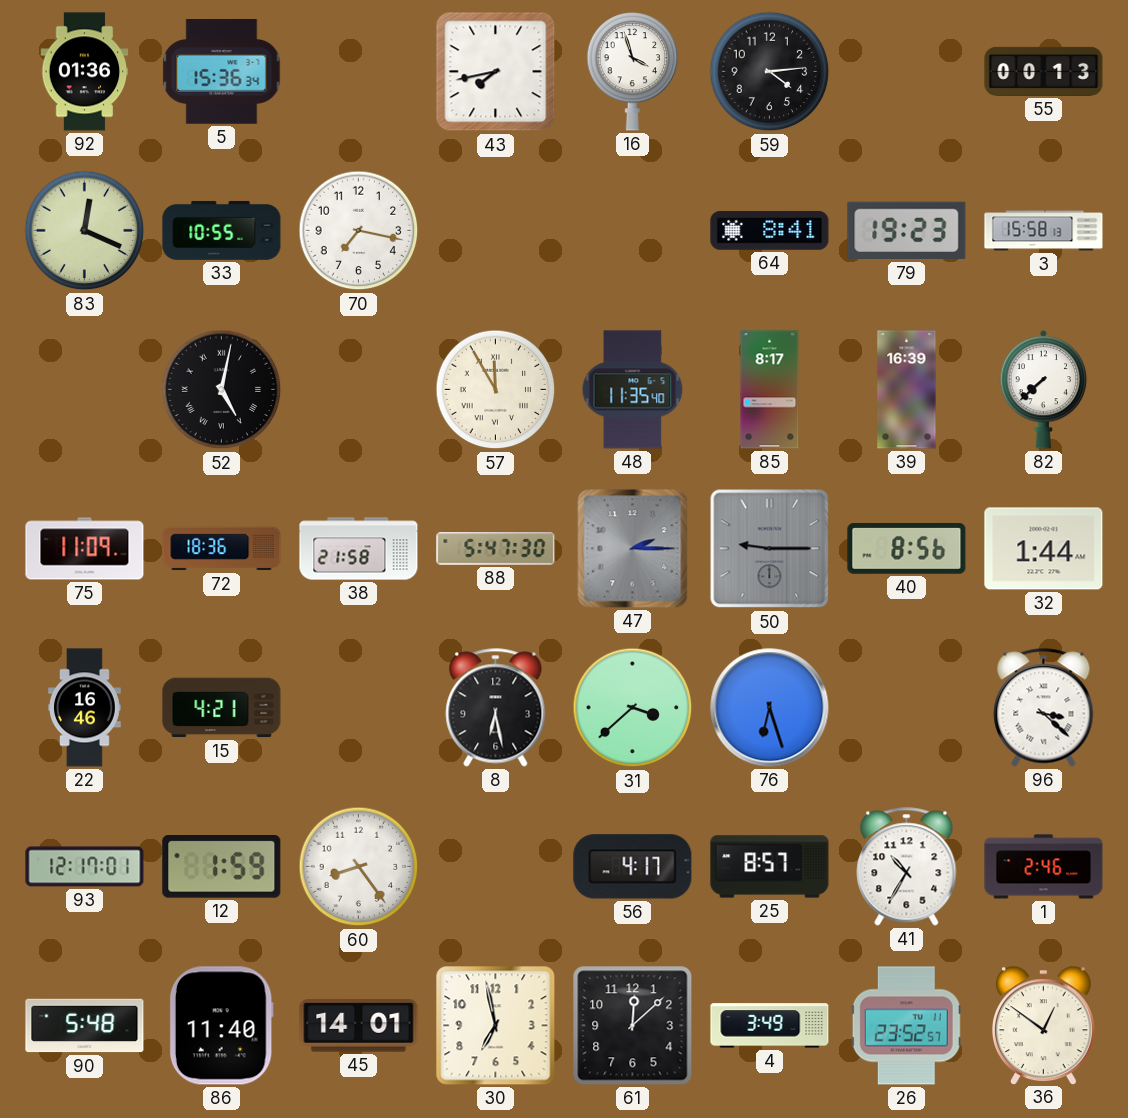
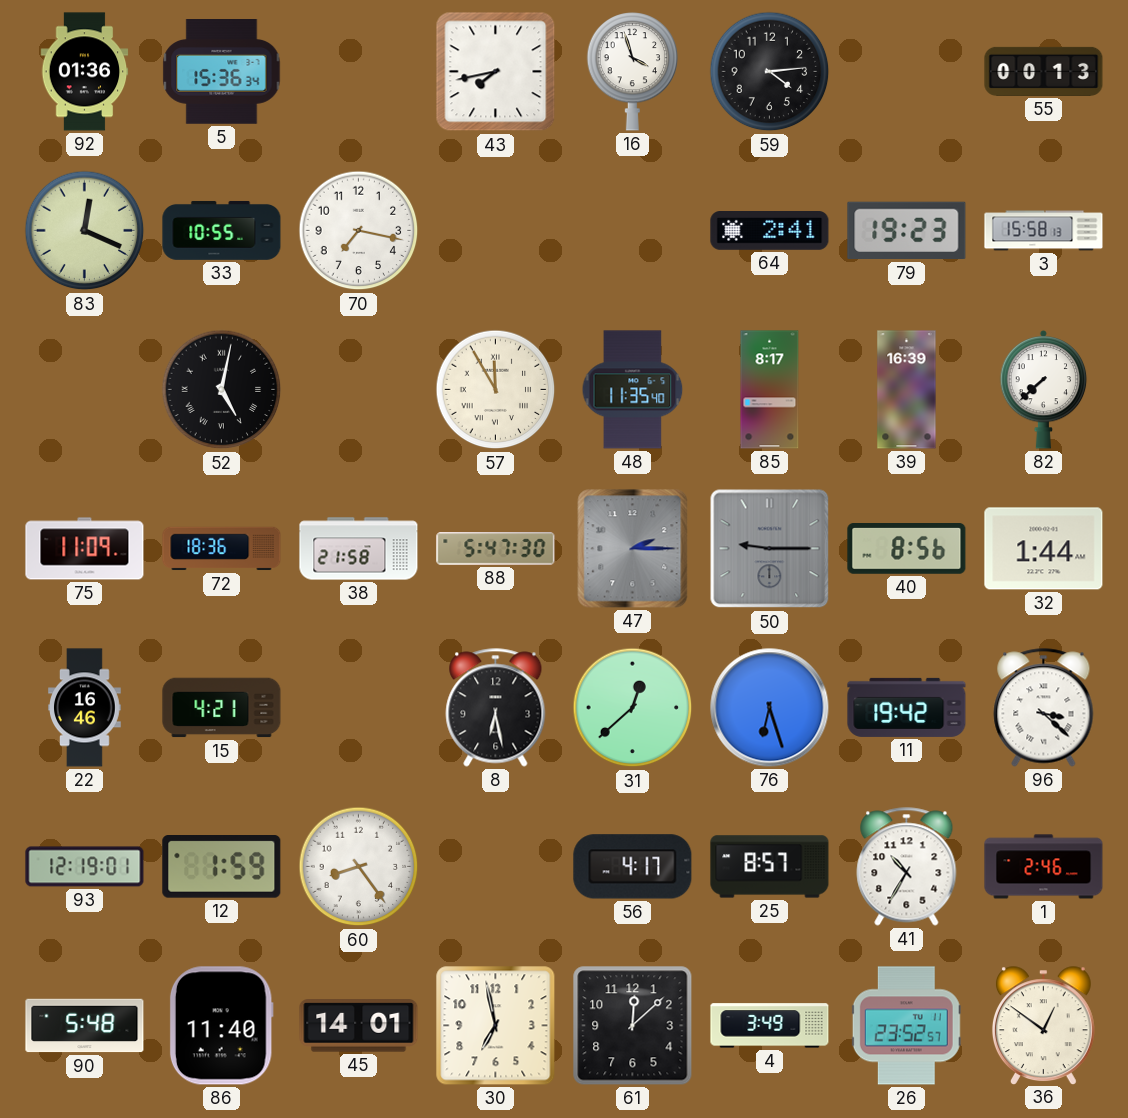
64: 8:41 -> 2:41
31: 3:38 -> 12:38
11: none -> 19:42
93: 12:17 -> 12:19
